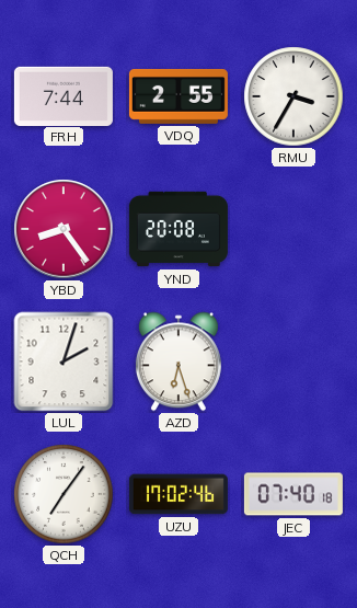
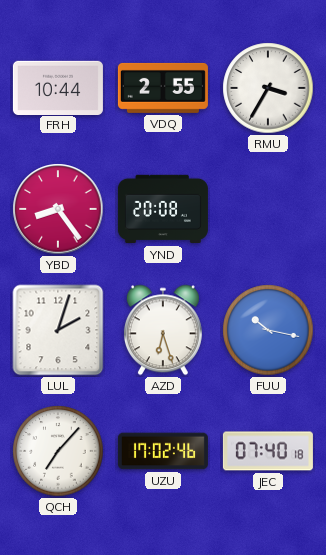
FRH: 7:44 -> 10:44
FUU: none -> 10:17
QCH: 7:06 -> 7:07
